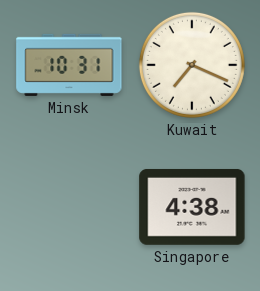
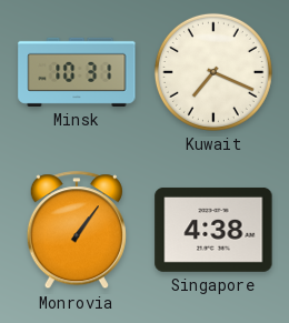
Monrovia: none -> 1:06
